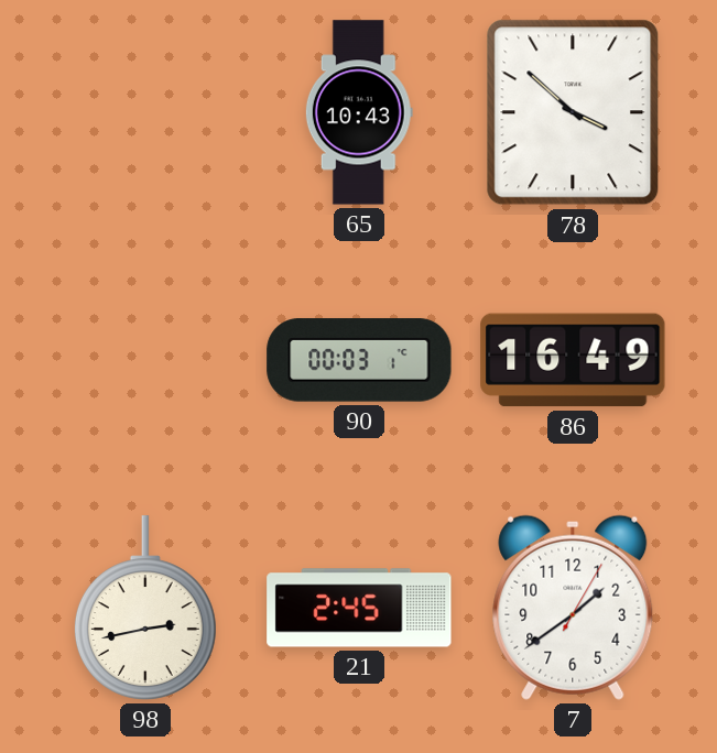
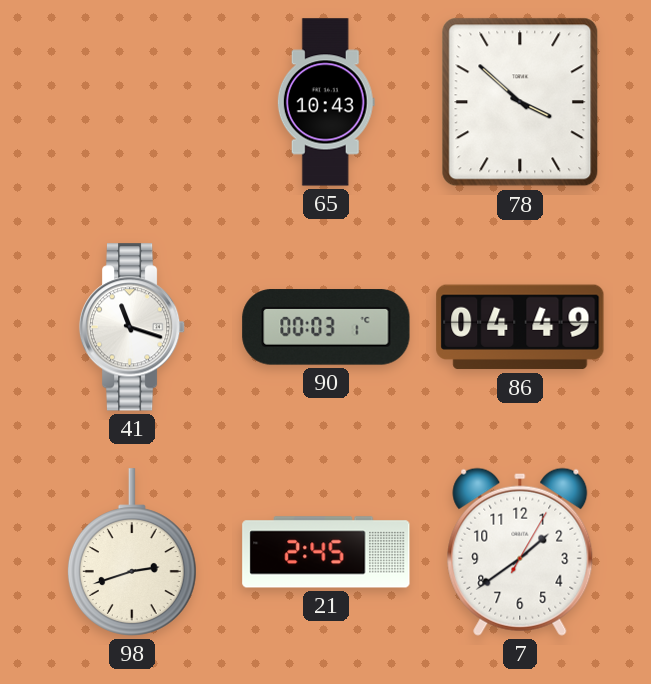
41: none -> 11:18
86: 16:49 -> 04:49
98: 2:43 -> 2:42
